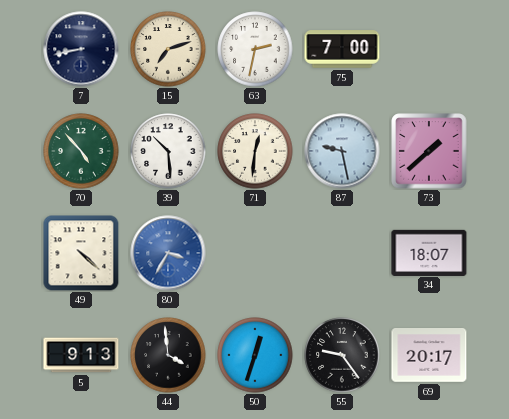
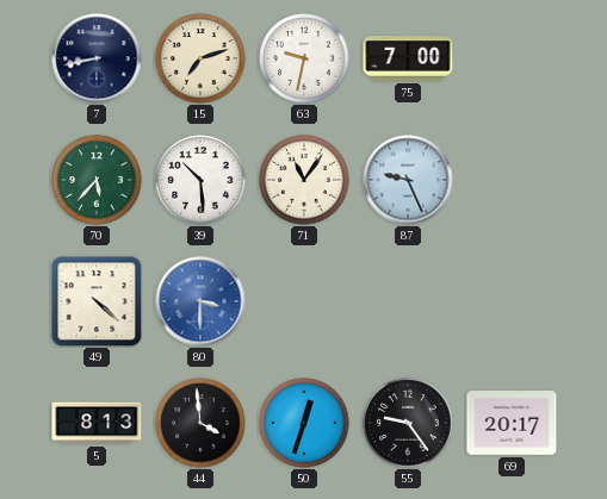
63: 2:32 -> 9:32
70: 4:53 -> 5:37
71: 12:31 -> 11:06
87: 9:28 -> 9:26
73: 1:38 -> none
80: 3:35 -> 3:30
34: 18:07 -> none
5: 9:13 -> 8:13
